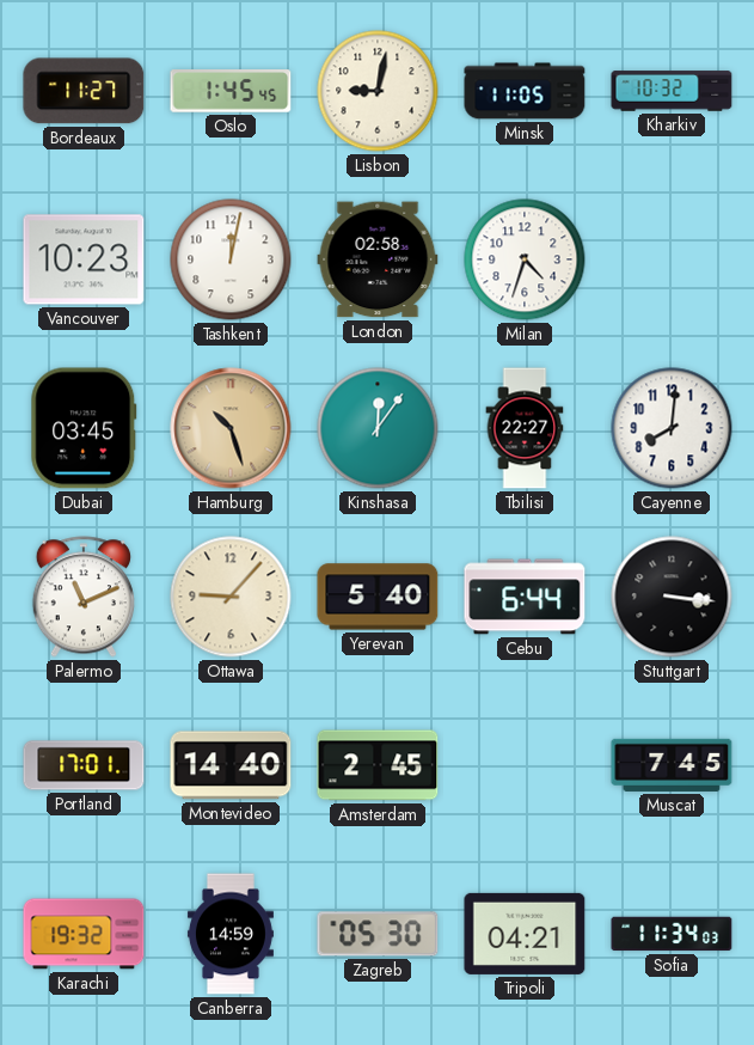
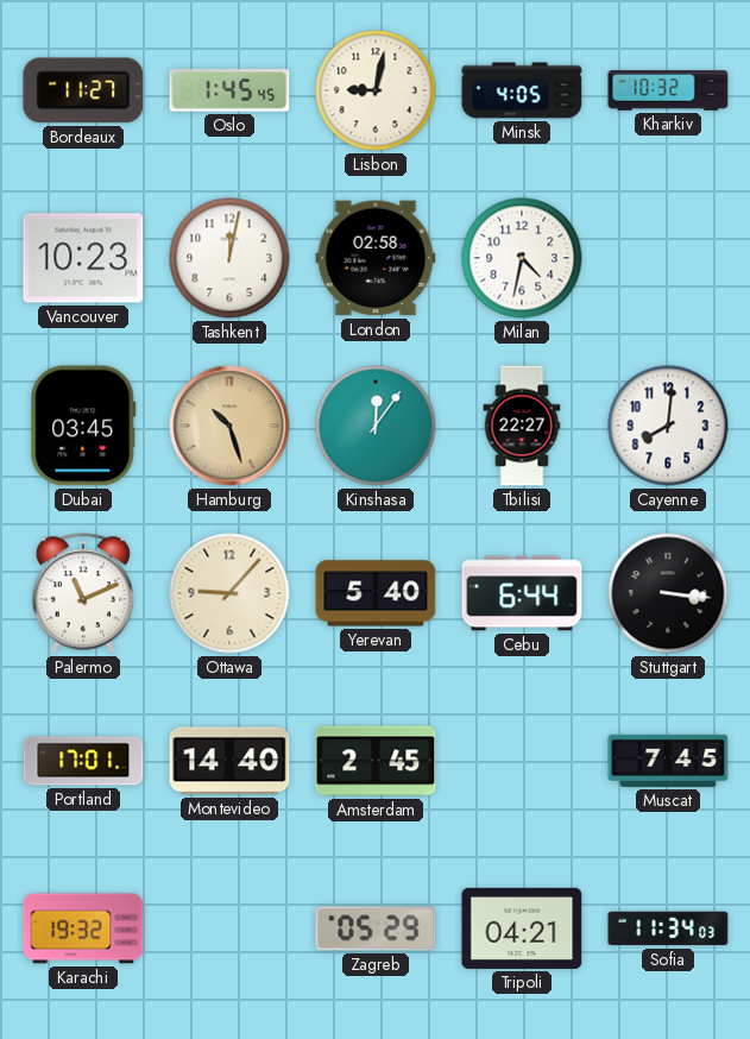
Minsk: 11:05 -> 4:05
Milan: 4:33 -> 4:32
Canberra: 14:59 -> none
Zagreb: 05:30 -> 05:29
